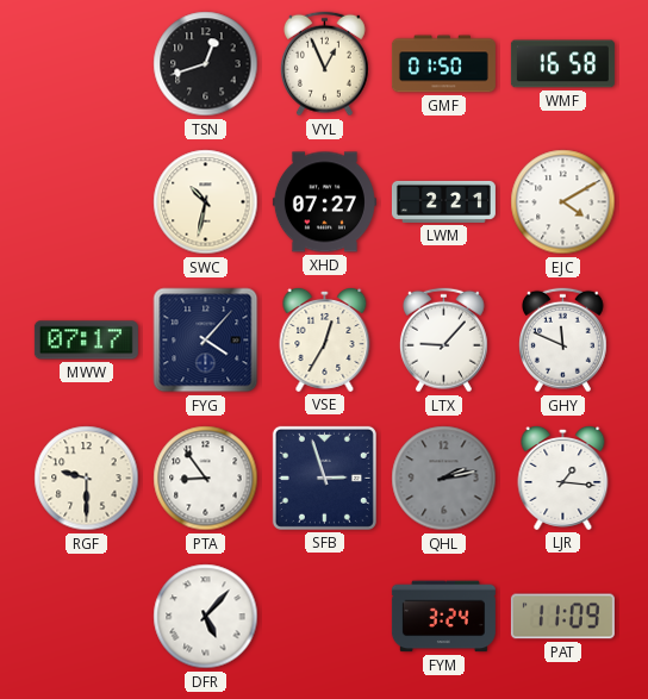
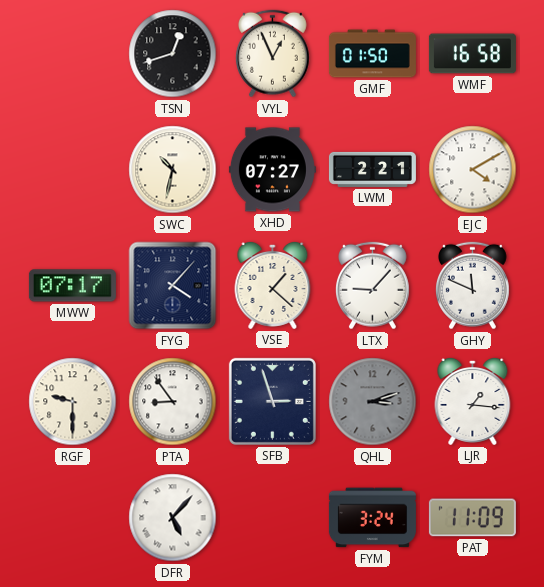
VSE: 12:35 -> 1:22
QHL: 2:13 -> 3:12
